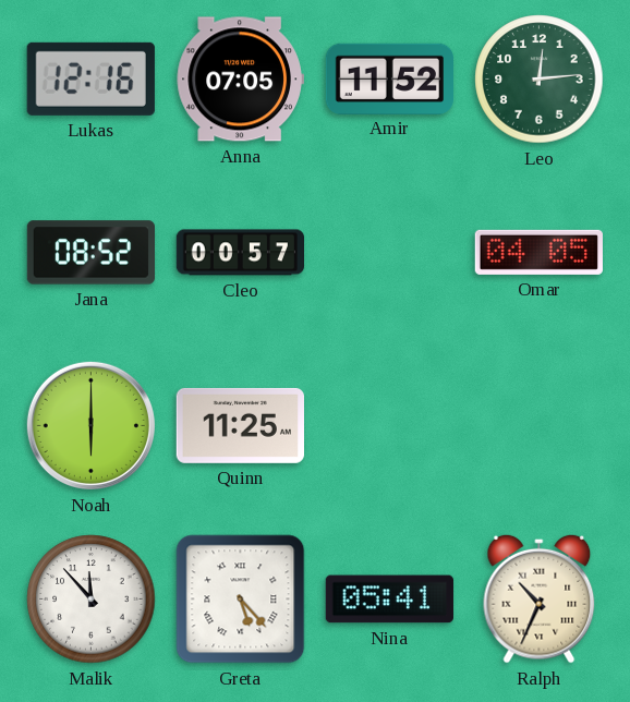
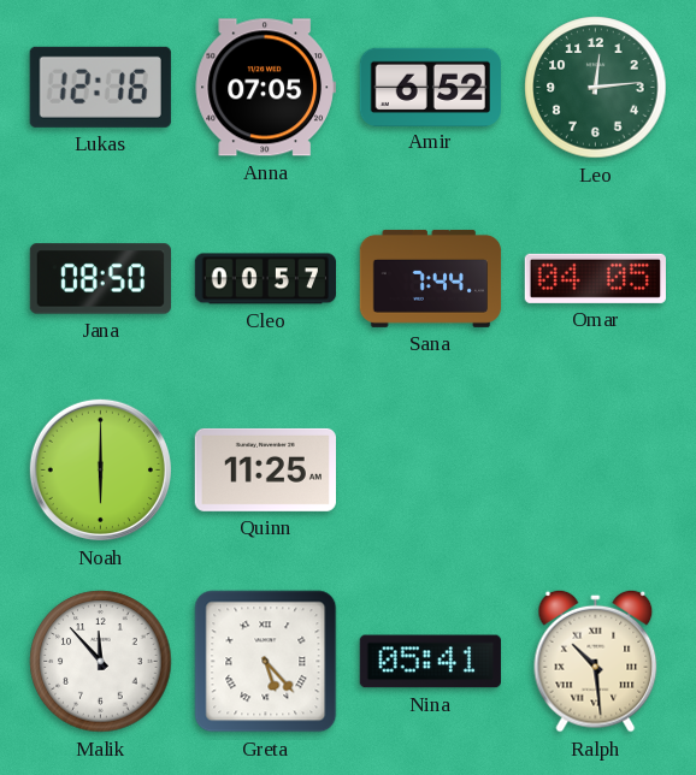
Amir: 11:52 -> 6:52
Jana: 08:52 -> 08:50
Sana: none -> 7:44
Ralph: 10:34 -> 10:29
